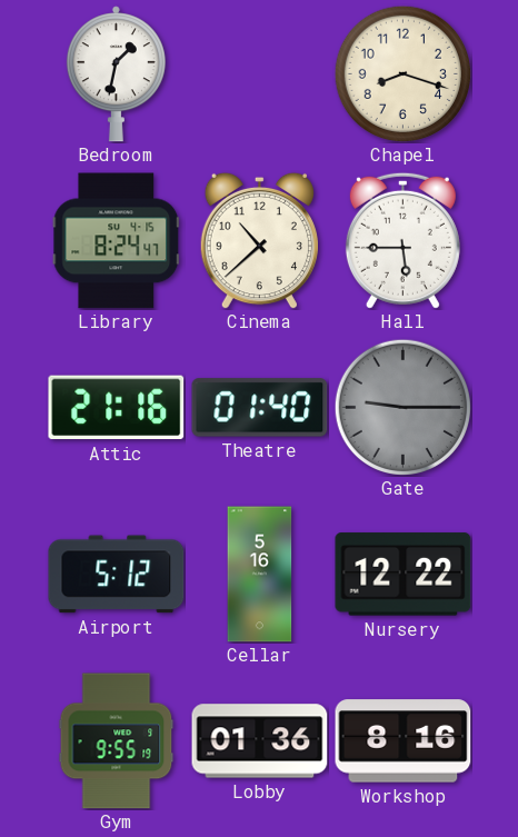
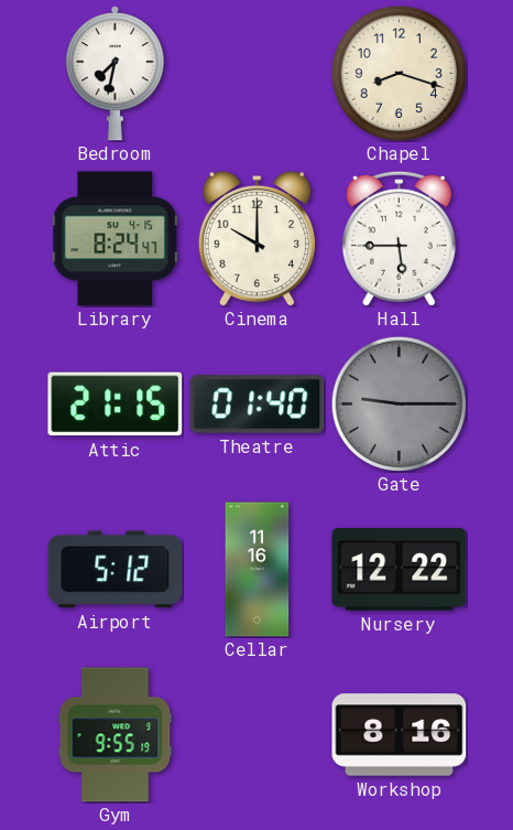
Bedroom: 1:32 -> 7:32
Cinema: 10:38 -> 10:00
Attic: 21:16 -> 21:15
Cellar: 5:16 -> 11:16
Lobby: 01:36 -> none
